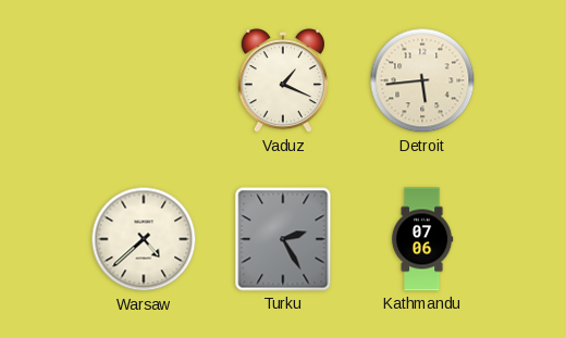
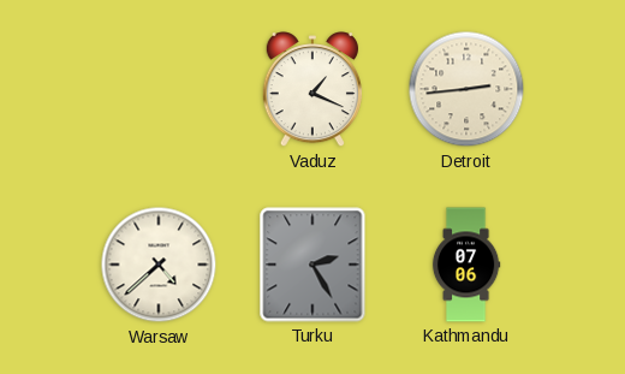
Detroit: 5:44 -> 2:44
